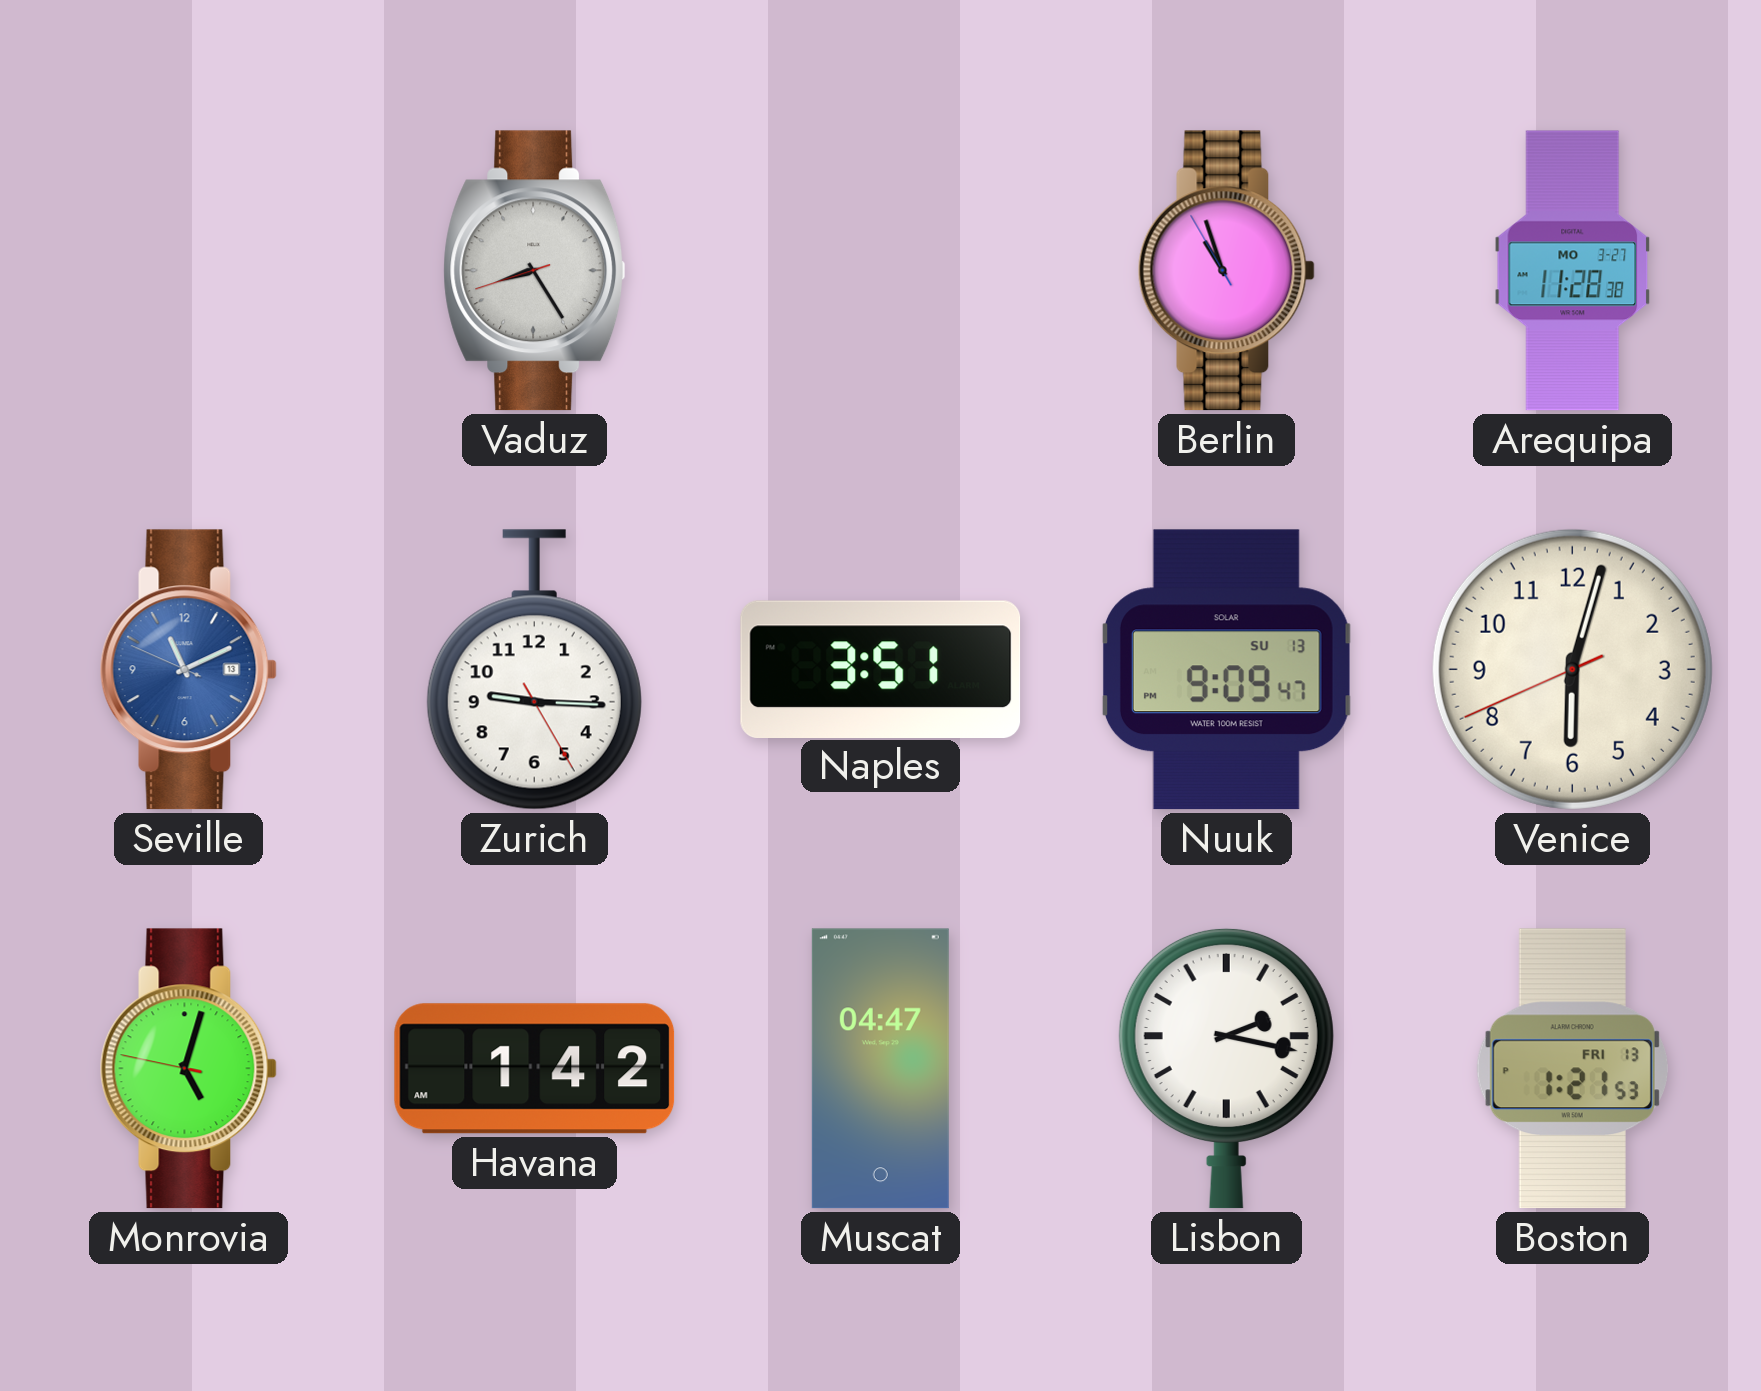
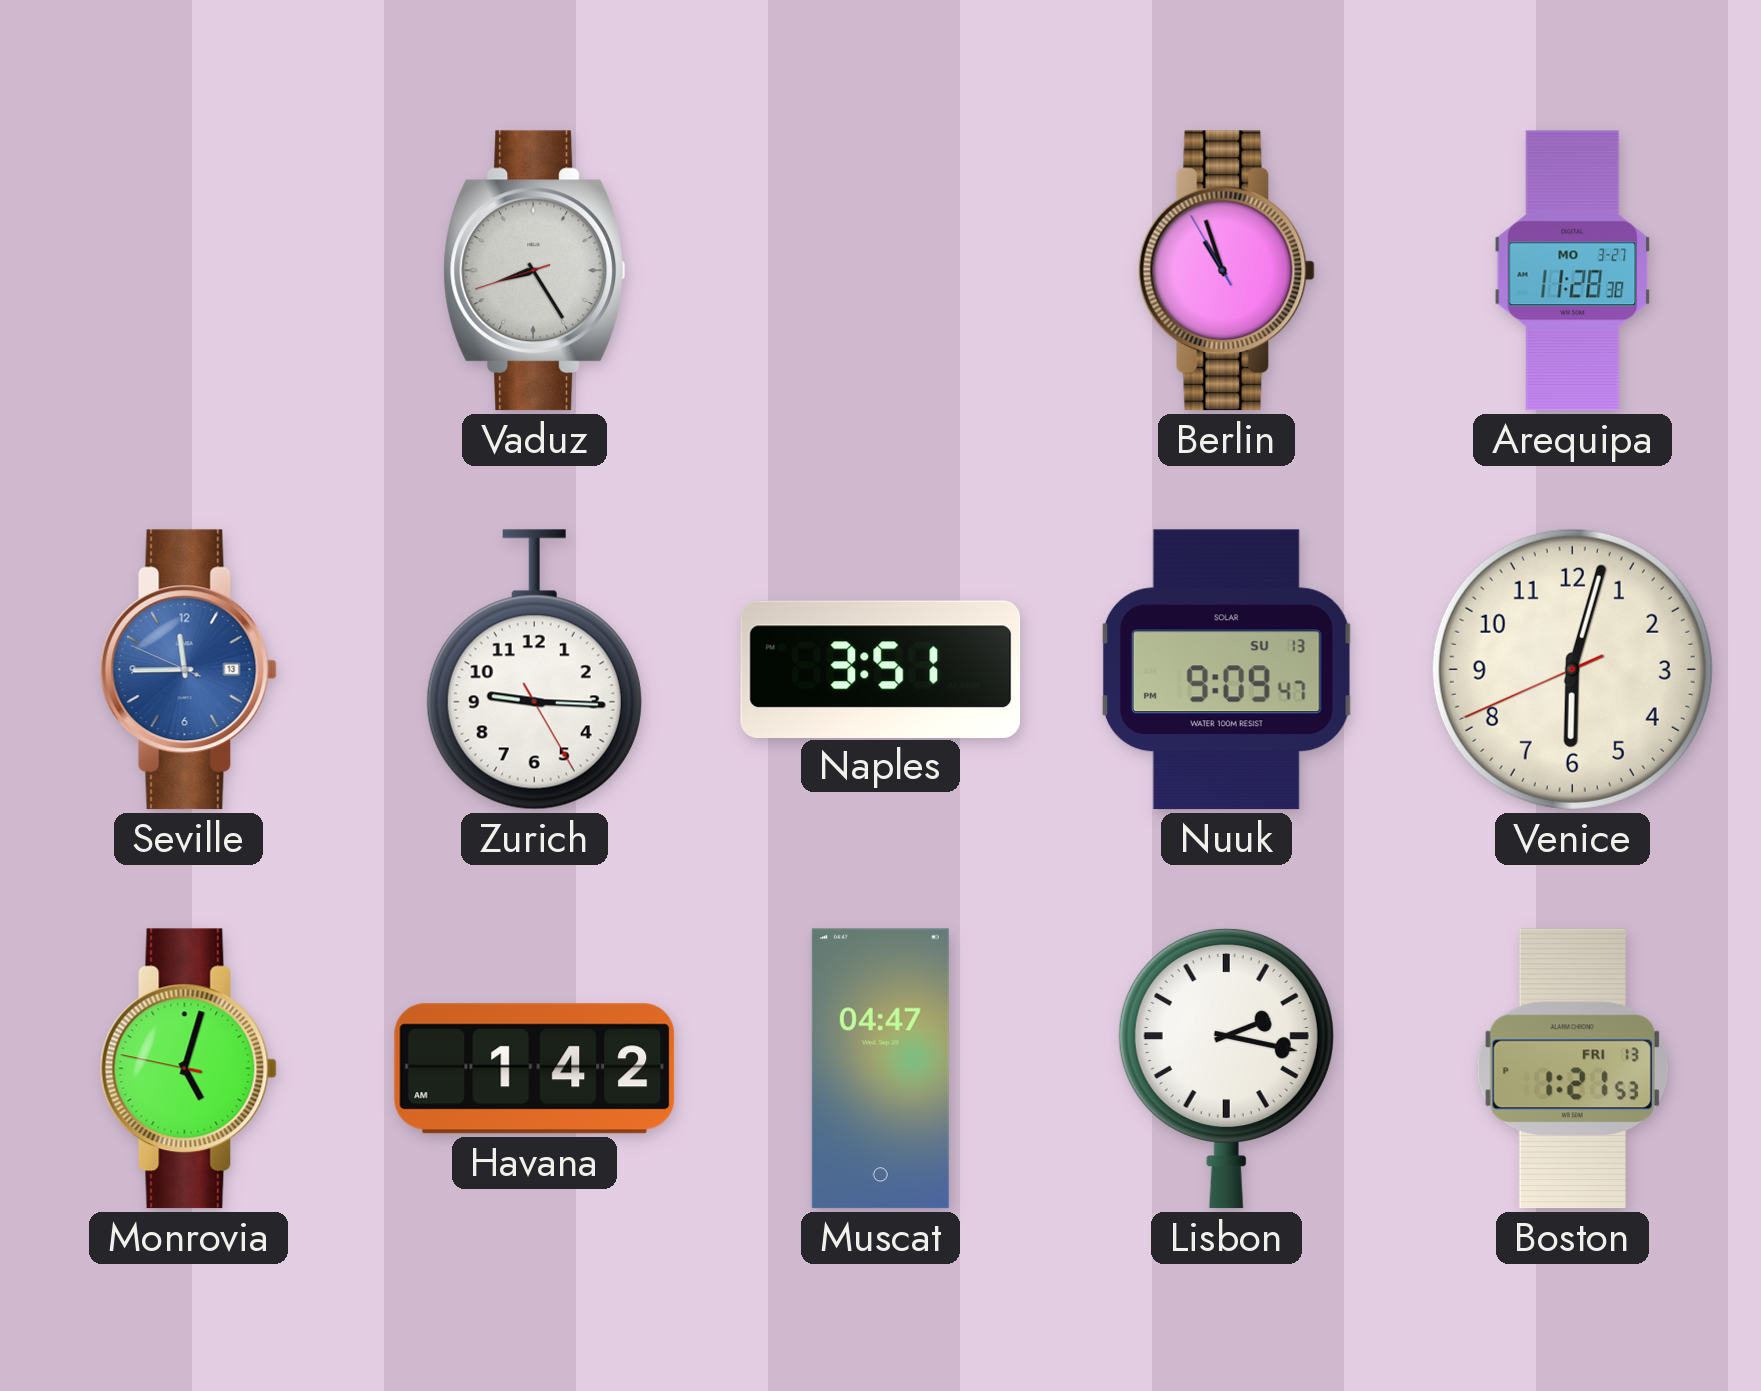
Seville: 11:10 -> 11:44
